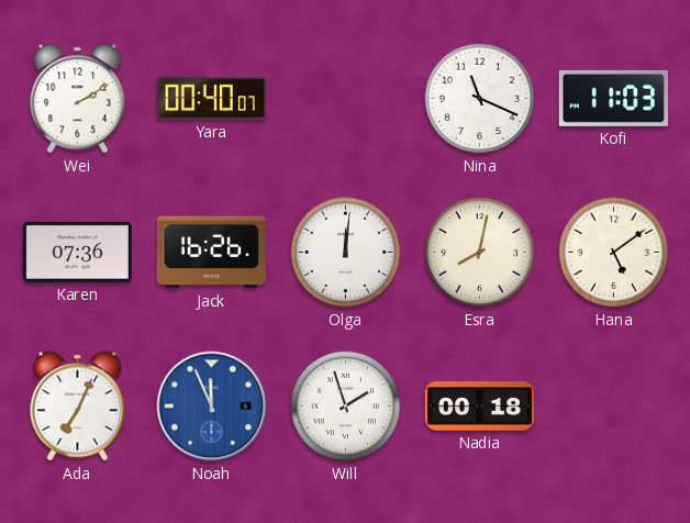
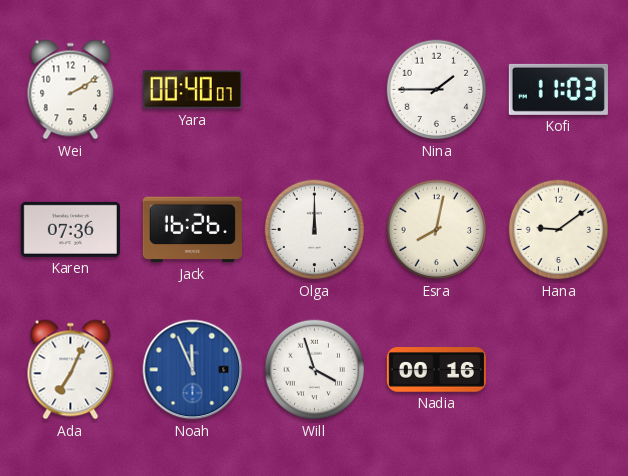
Nina: 11:19 -> 1:45
Olga: 12:01 -> 12:00
Hana: 5:09 -> 9:09
Will: 1:57 -> 3:57
Nadia: 00:18 -> 00:16
